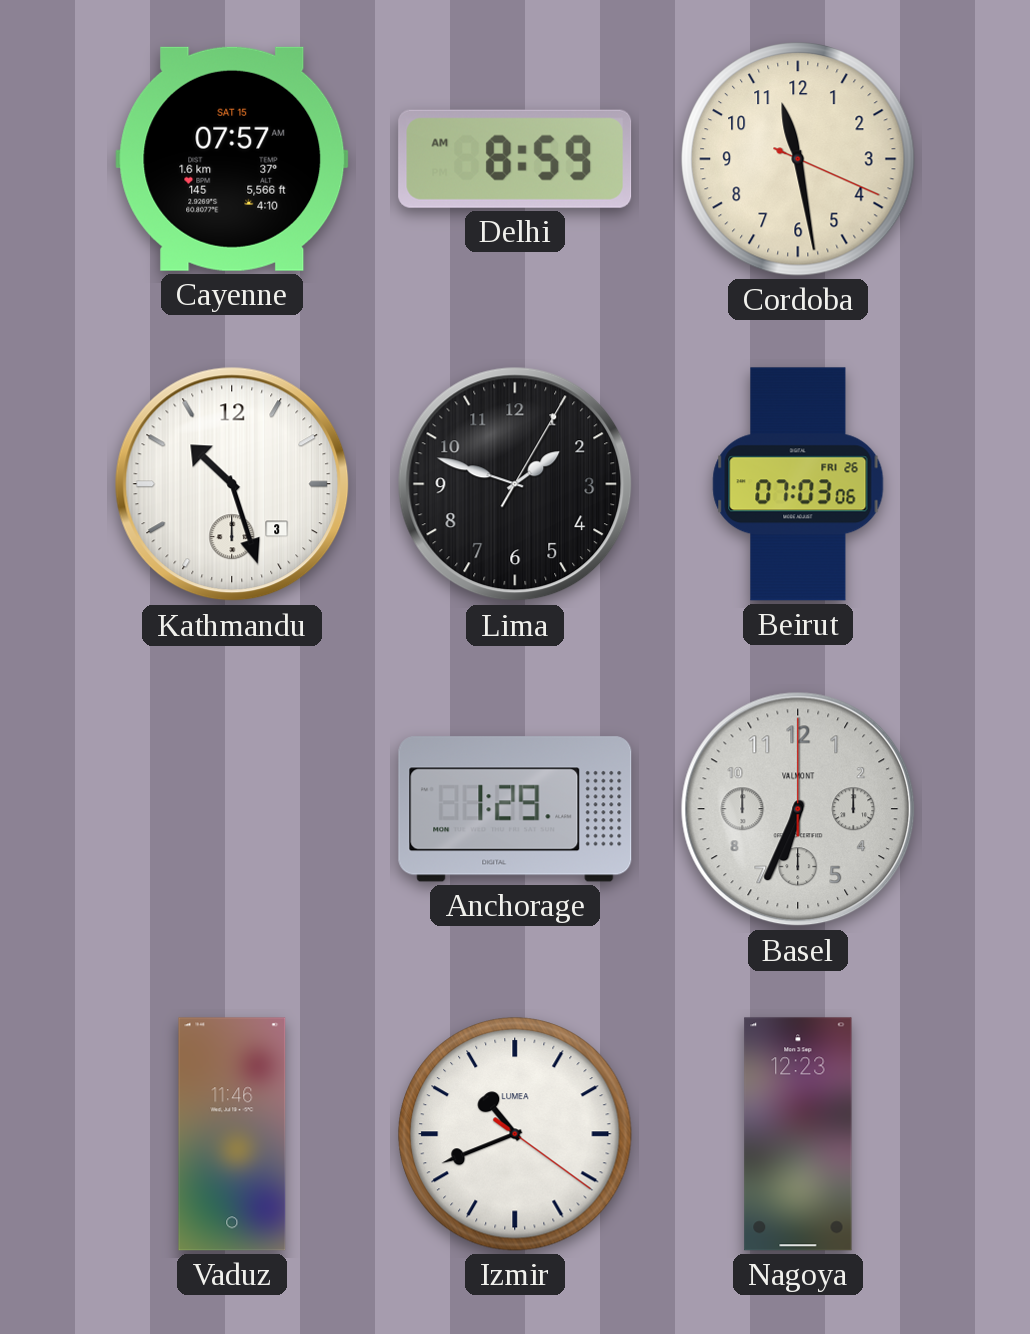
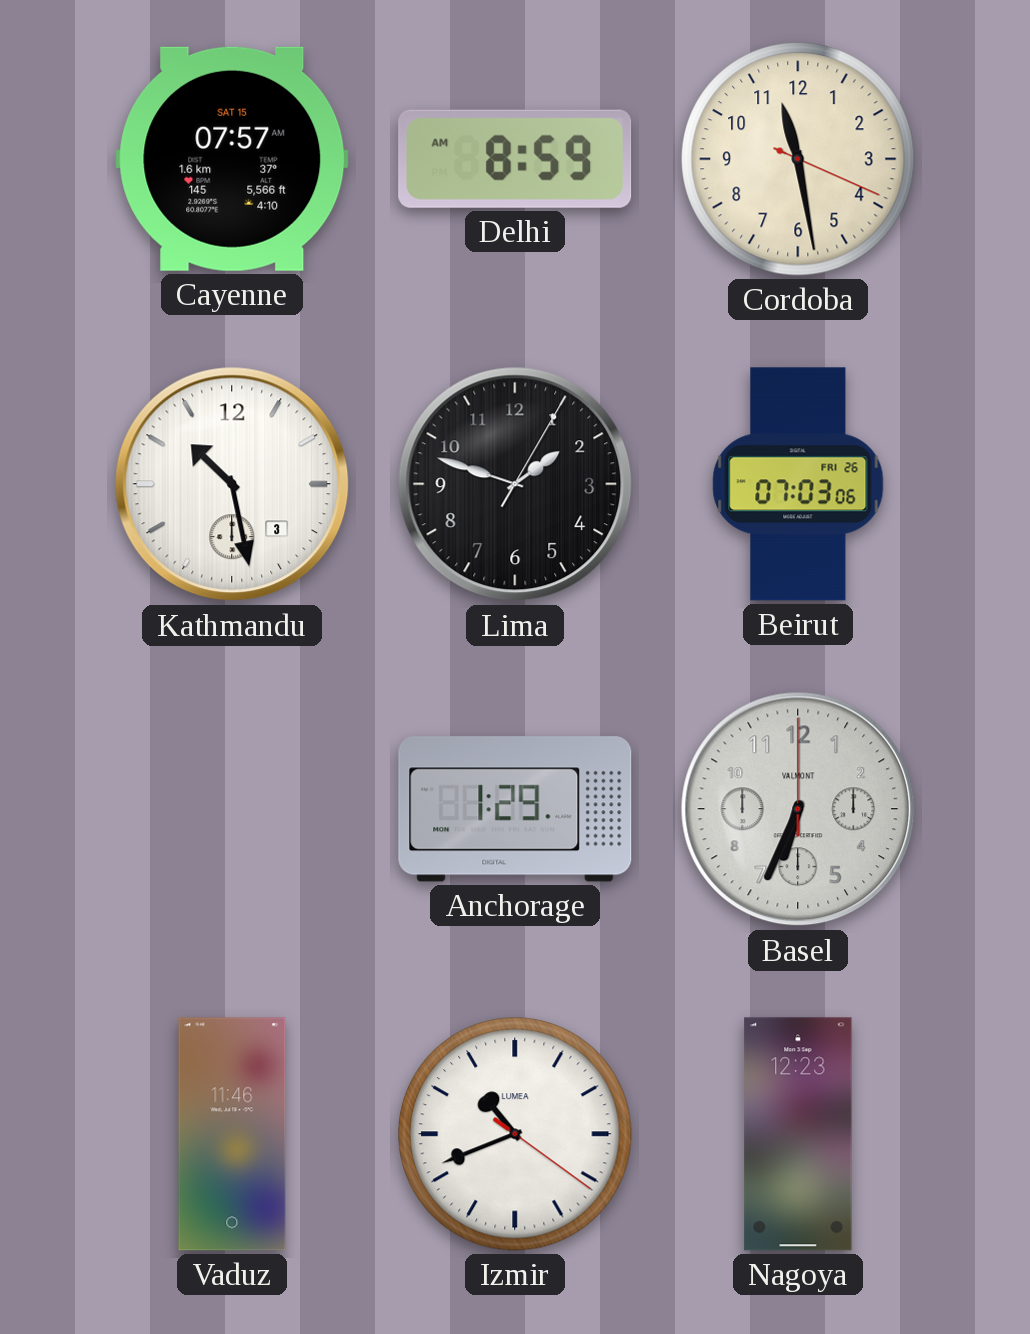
Kathmandu: 10:27 -> 10:28
